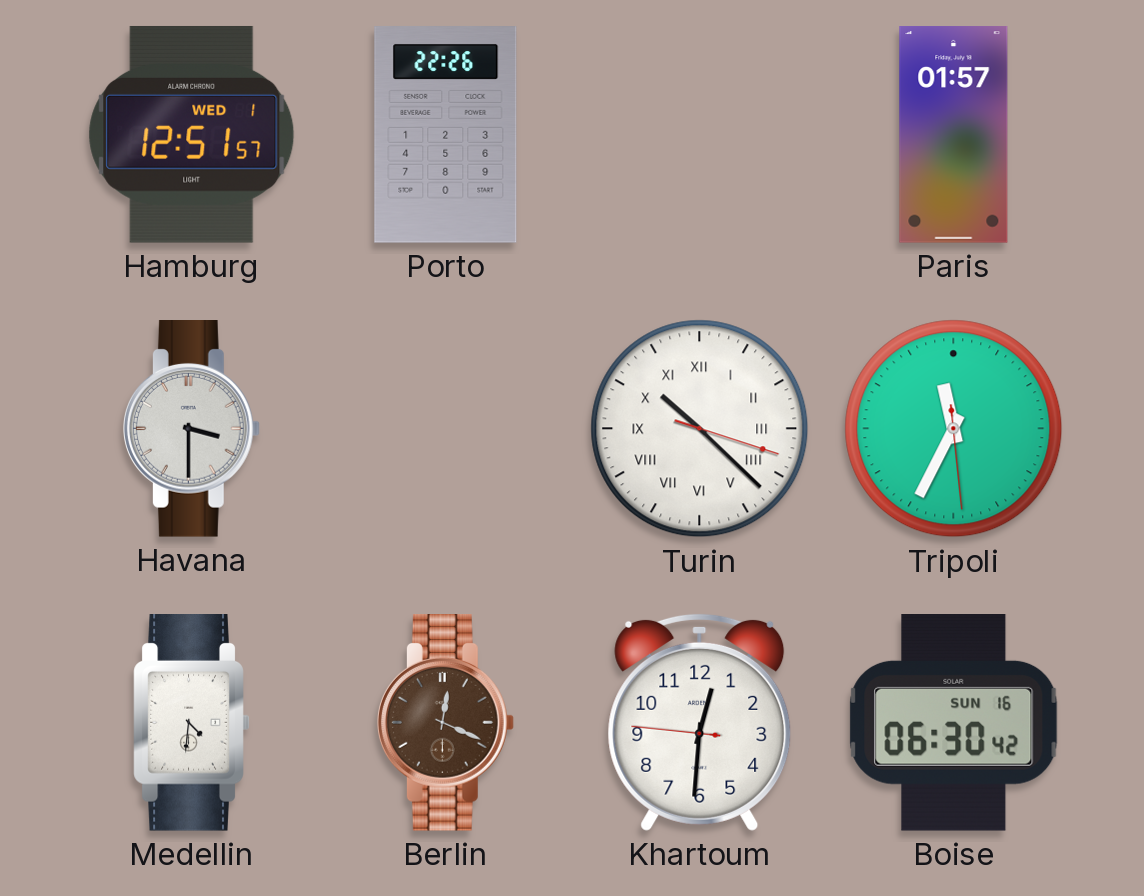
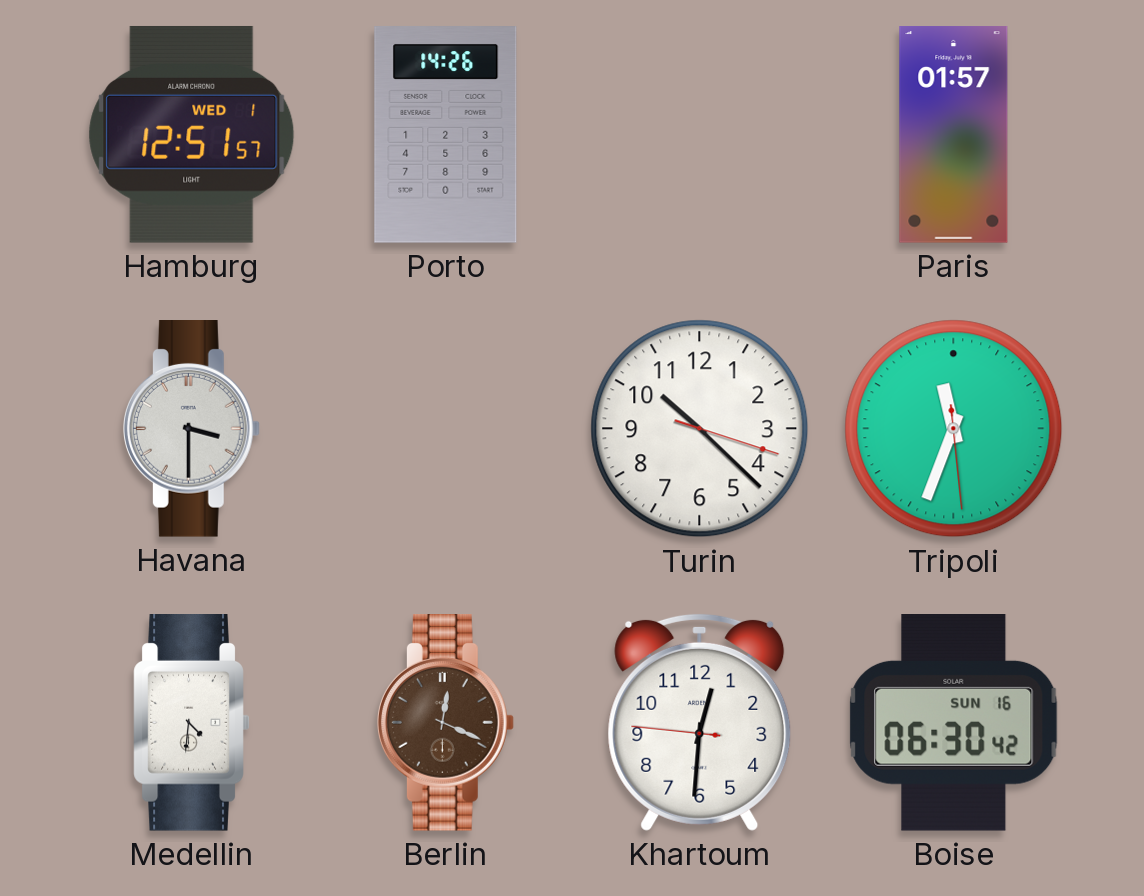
Porto: 22:26 -> 14:26
Turin numerals: Roman -> Arabic
Tripoli: 11:34 -> 11:33
